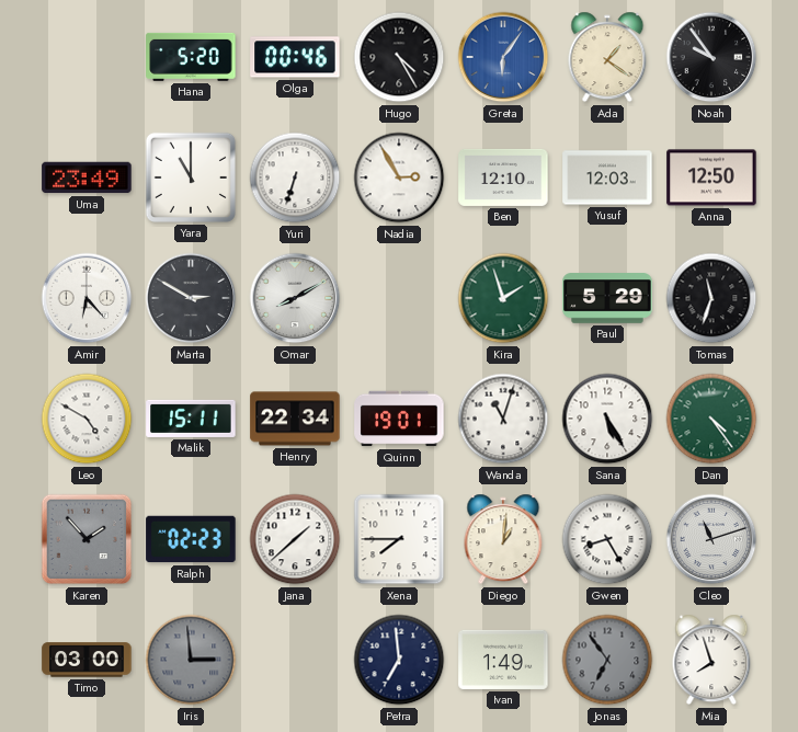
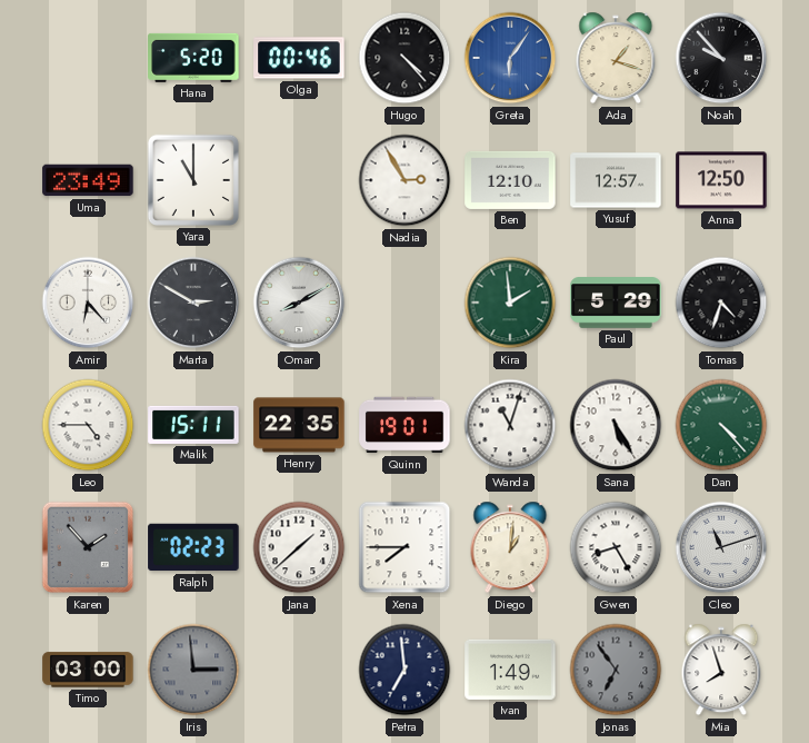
Hugo: 4:25 -> 4:23
Ada: 1:21 -> 1:18
Noah: 9:54 -> 9:53
Yuri: 6:33 -> none
Yusuf: 12:03 -> 12:57
Kira: 1:57 -> 1:59
Tomas: 11:33 -> 4:33
Leo: 4:50 -> 4:45
Henry: 22:34 -> 22:35
Dan: 4:24 -> 4:23
